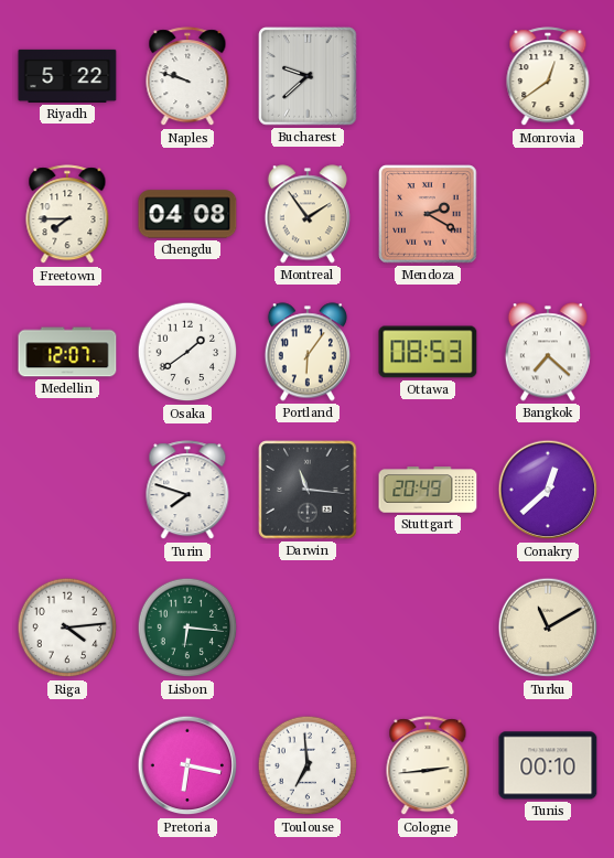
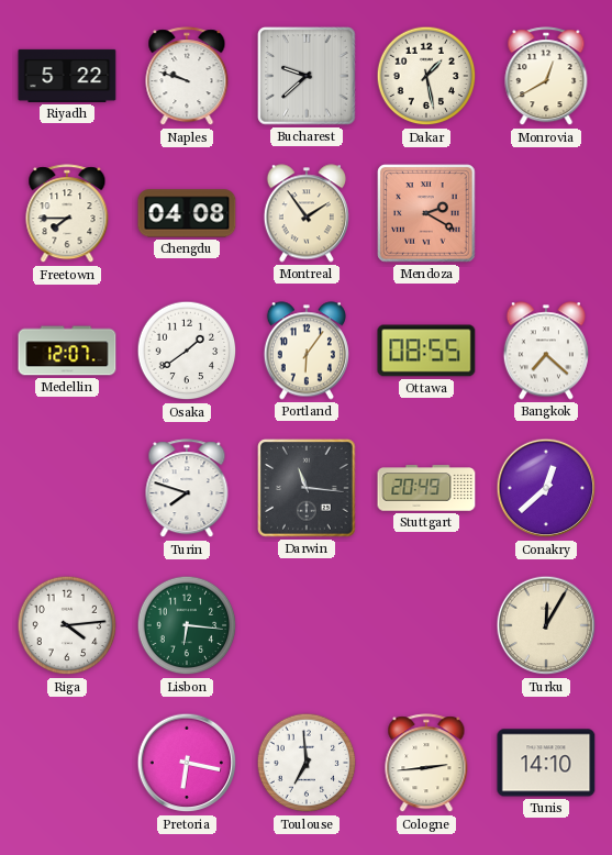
Dakar: none -> 1:28
Monrovia: 12:39 -> 12:40
Ottawa: 08:53 -> 08:55
Turku: 11:10 -> 12:05
Tunis: 00:10 -> 14:10
